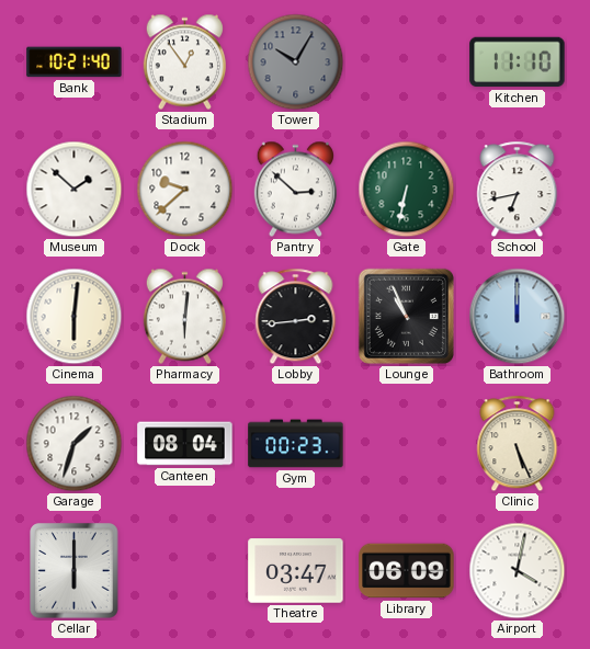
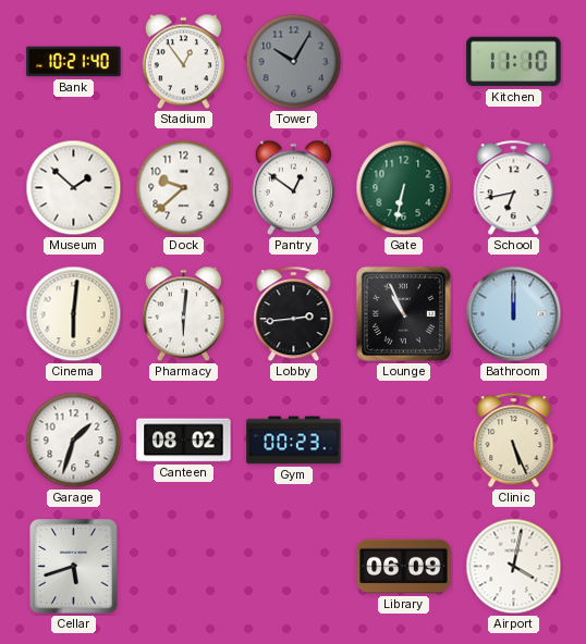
Pantry: 2:52 -> 12:51
Canteen: 08:04 -> 08:02
Cellar: 6:00 -> 5:42
Theatre: 03:47 -> none
